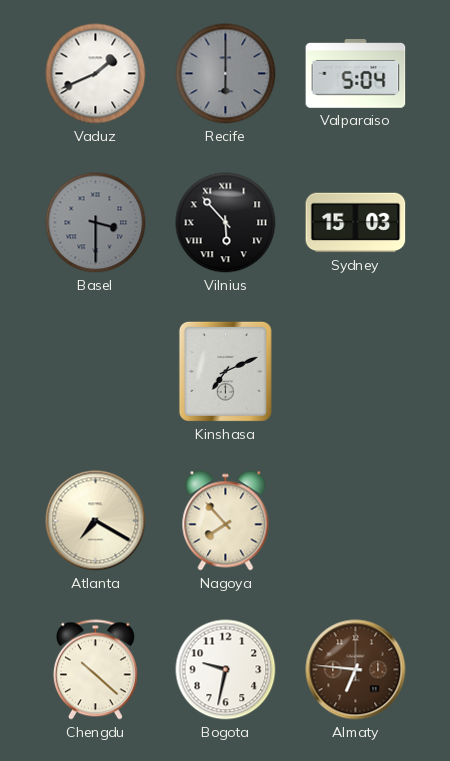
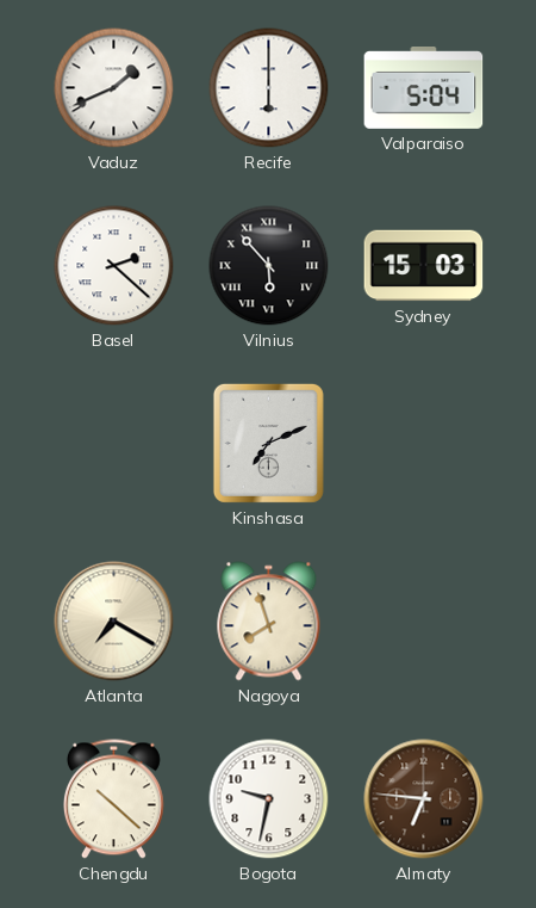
Recife dial: grey -> white
Basel: 3:30 -> 2:22
Basel dial: grey -> white
Nagoya: 7:53 -> 7:57
